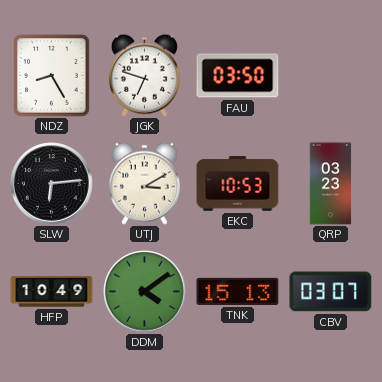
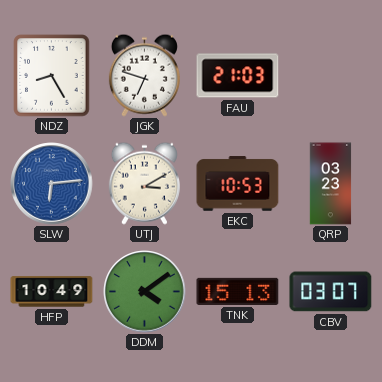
FAU: 03:50 -> 21:03
SLW dial: black -> blue
